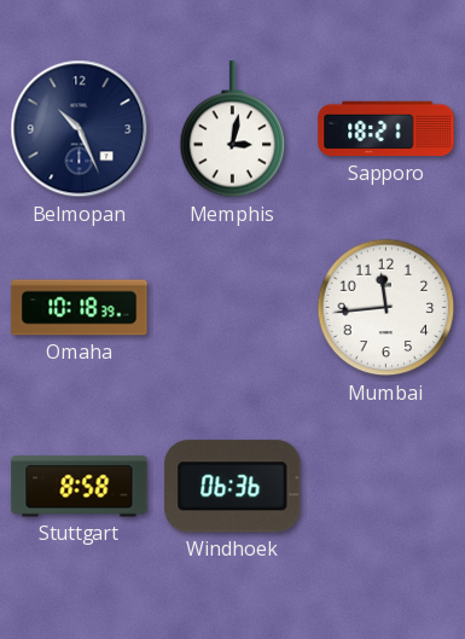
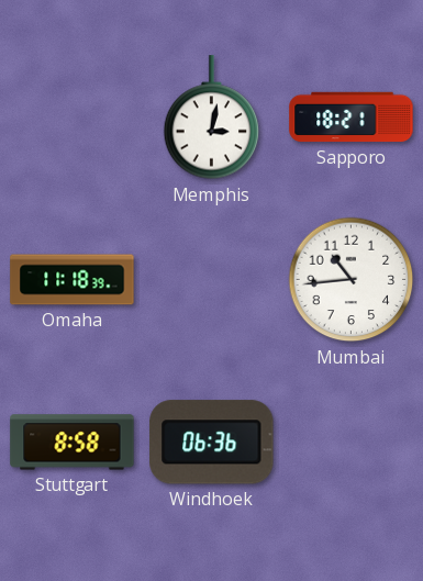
Belmopan: 10:26 -> none
Omaha: 10:18 -> 11:18
Mumbai: 11:44 -> 10:44
